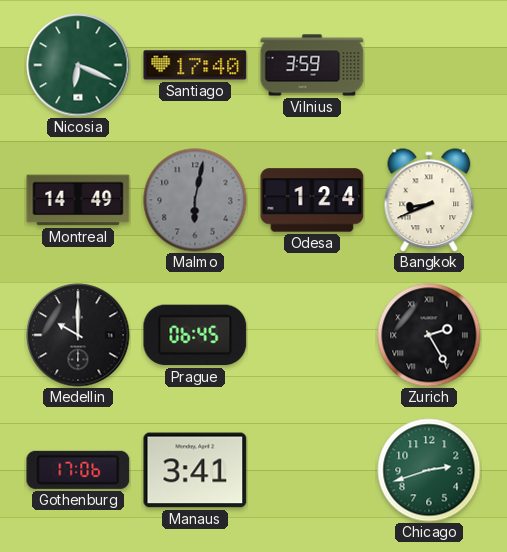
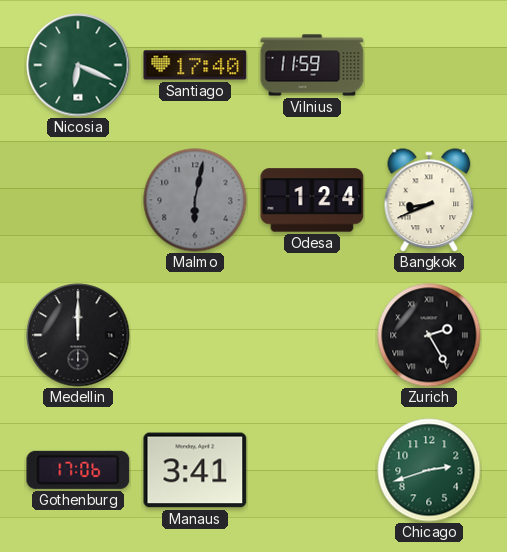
Vilnius: 3:59 -> 11:59
Montreal: 14:49 -> none
Medellin: 10:00 -> 12:00
Prague: 06:45 -> none
